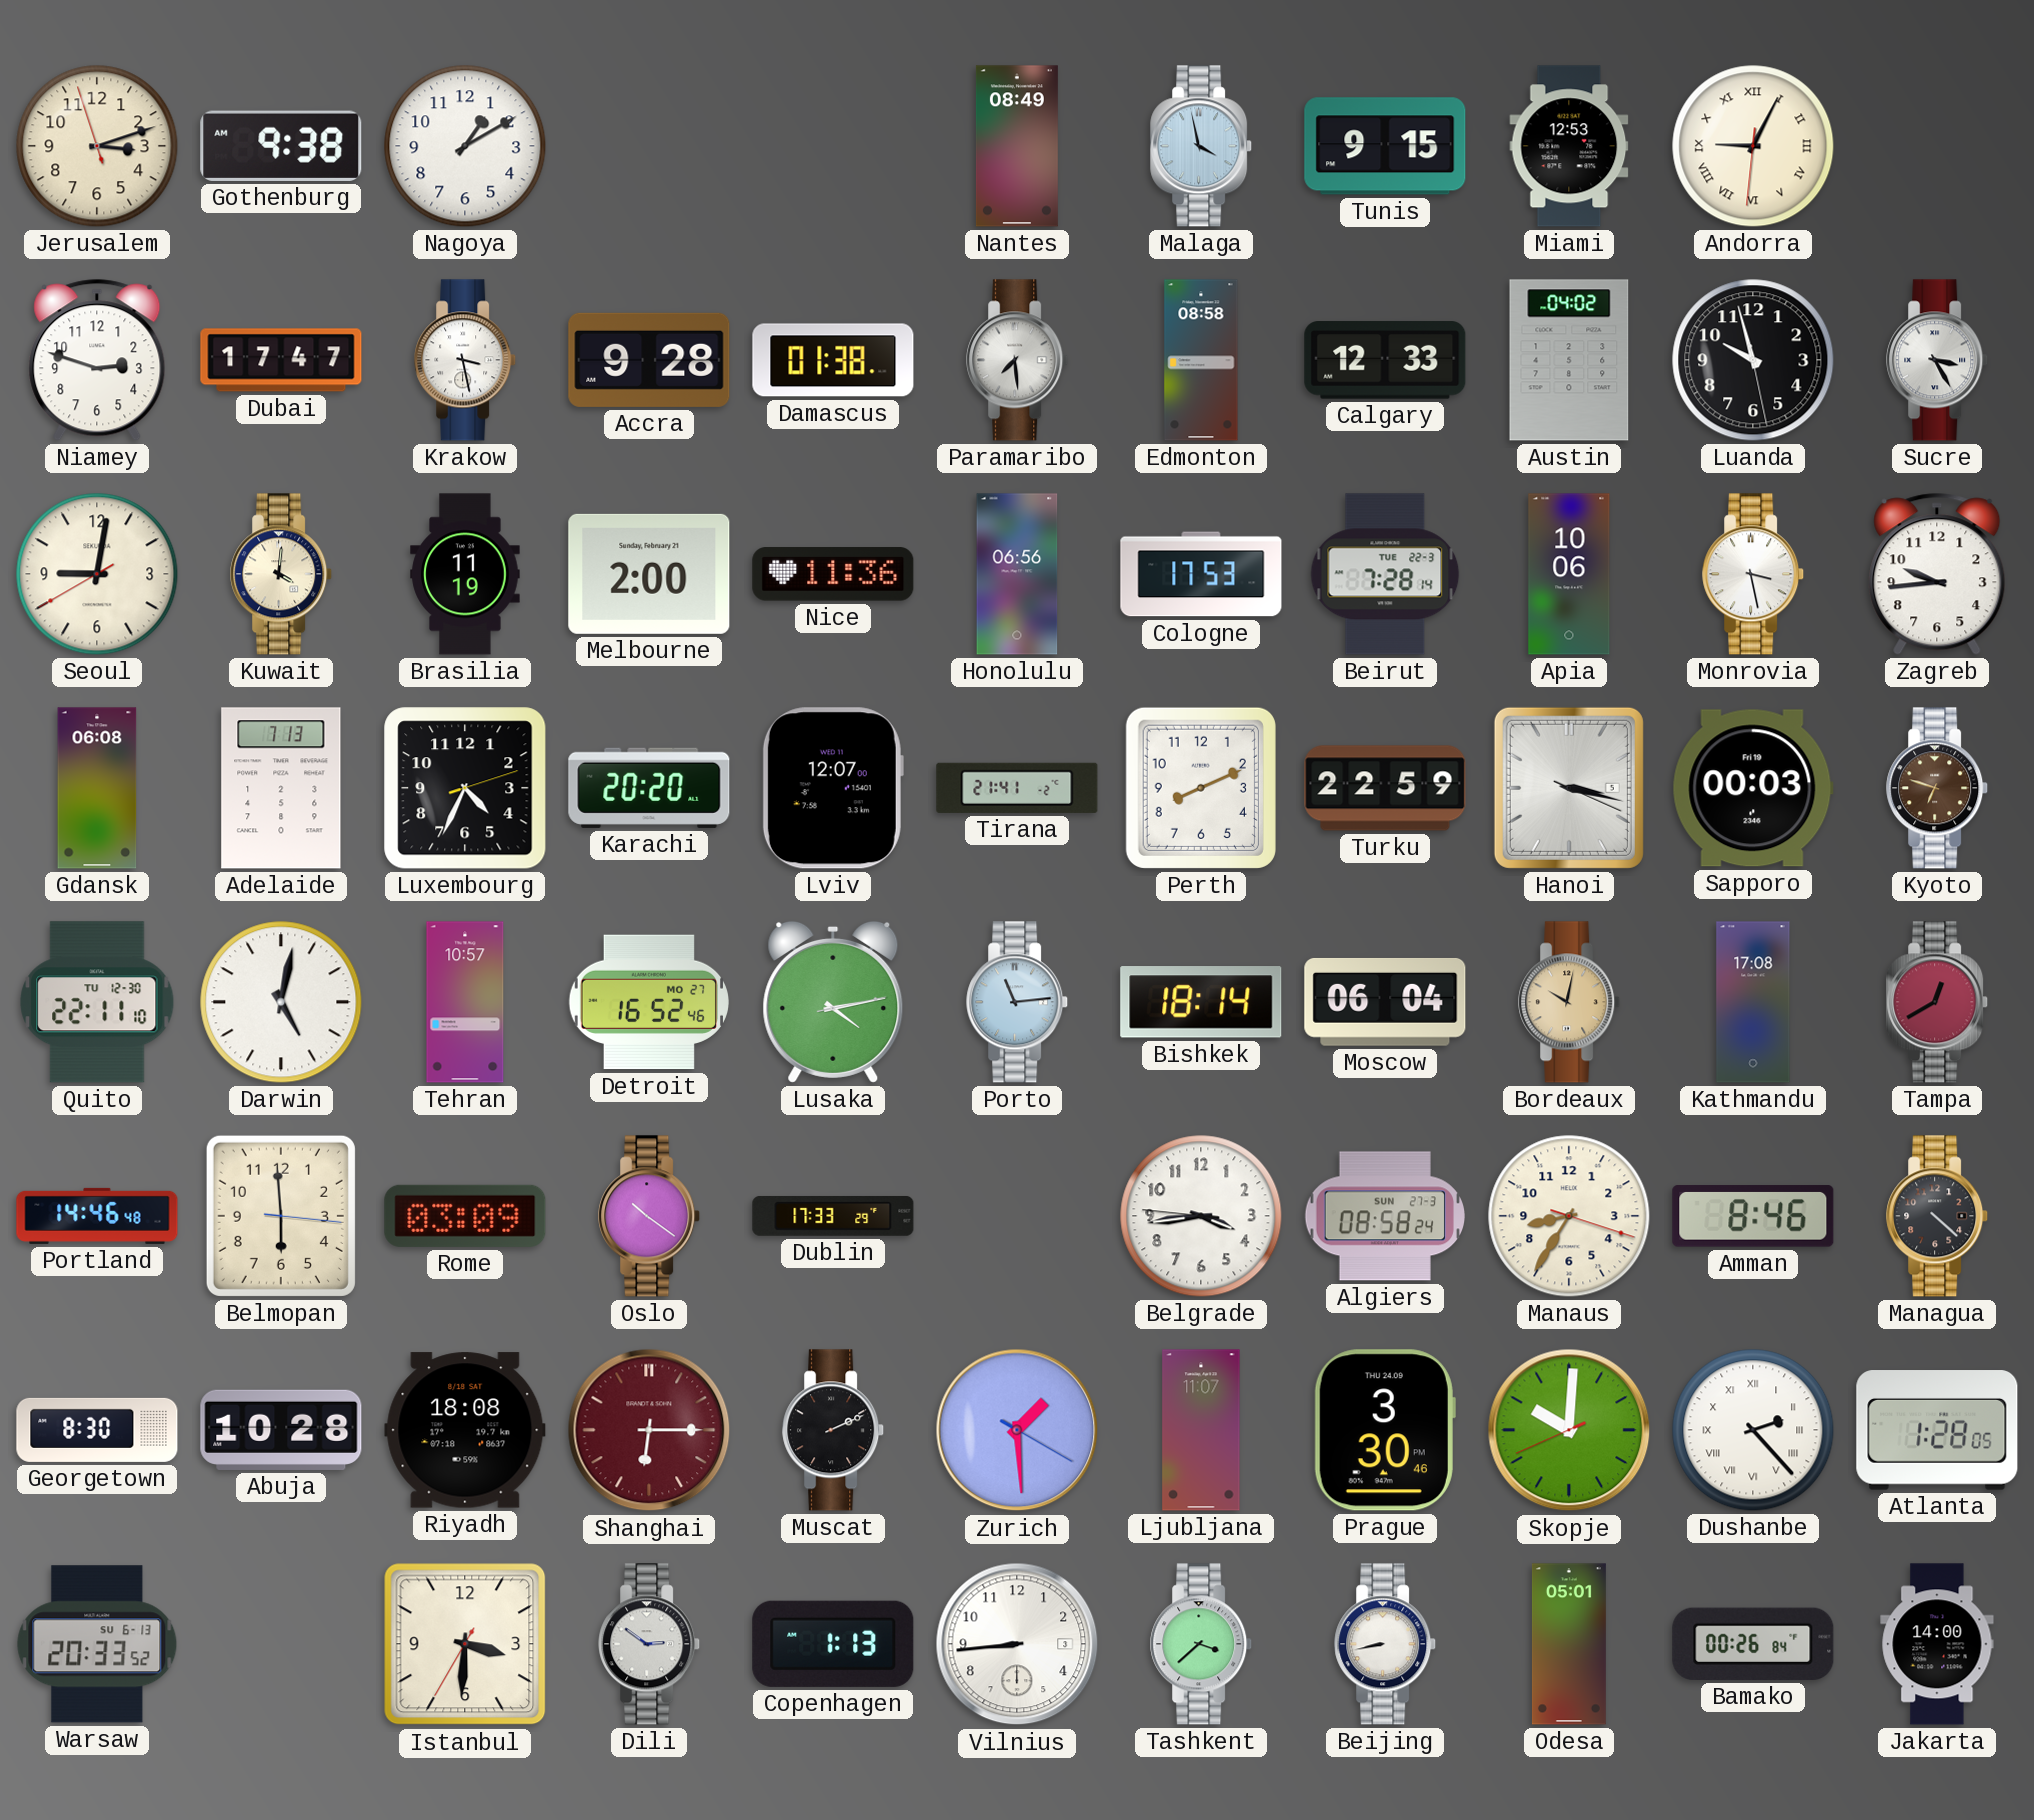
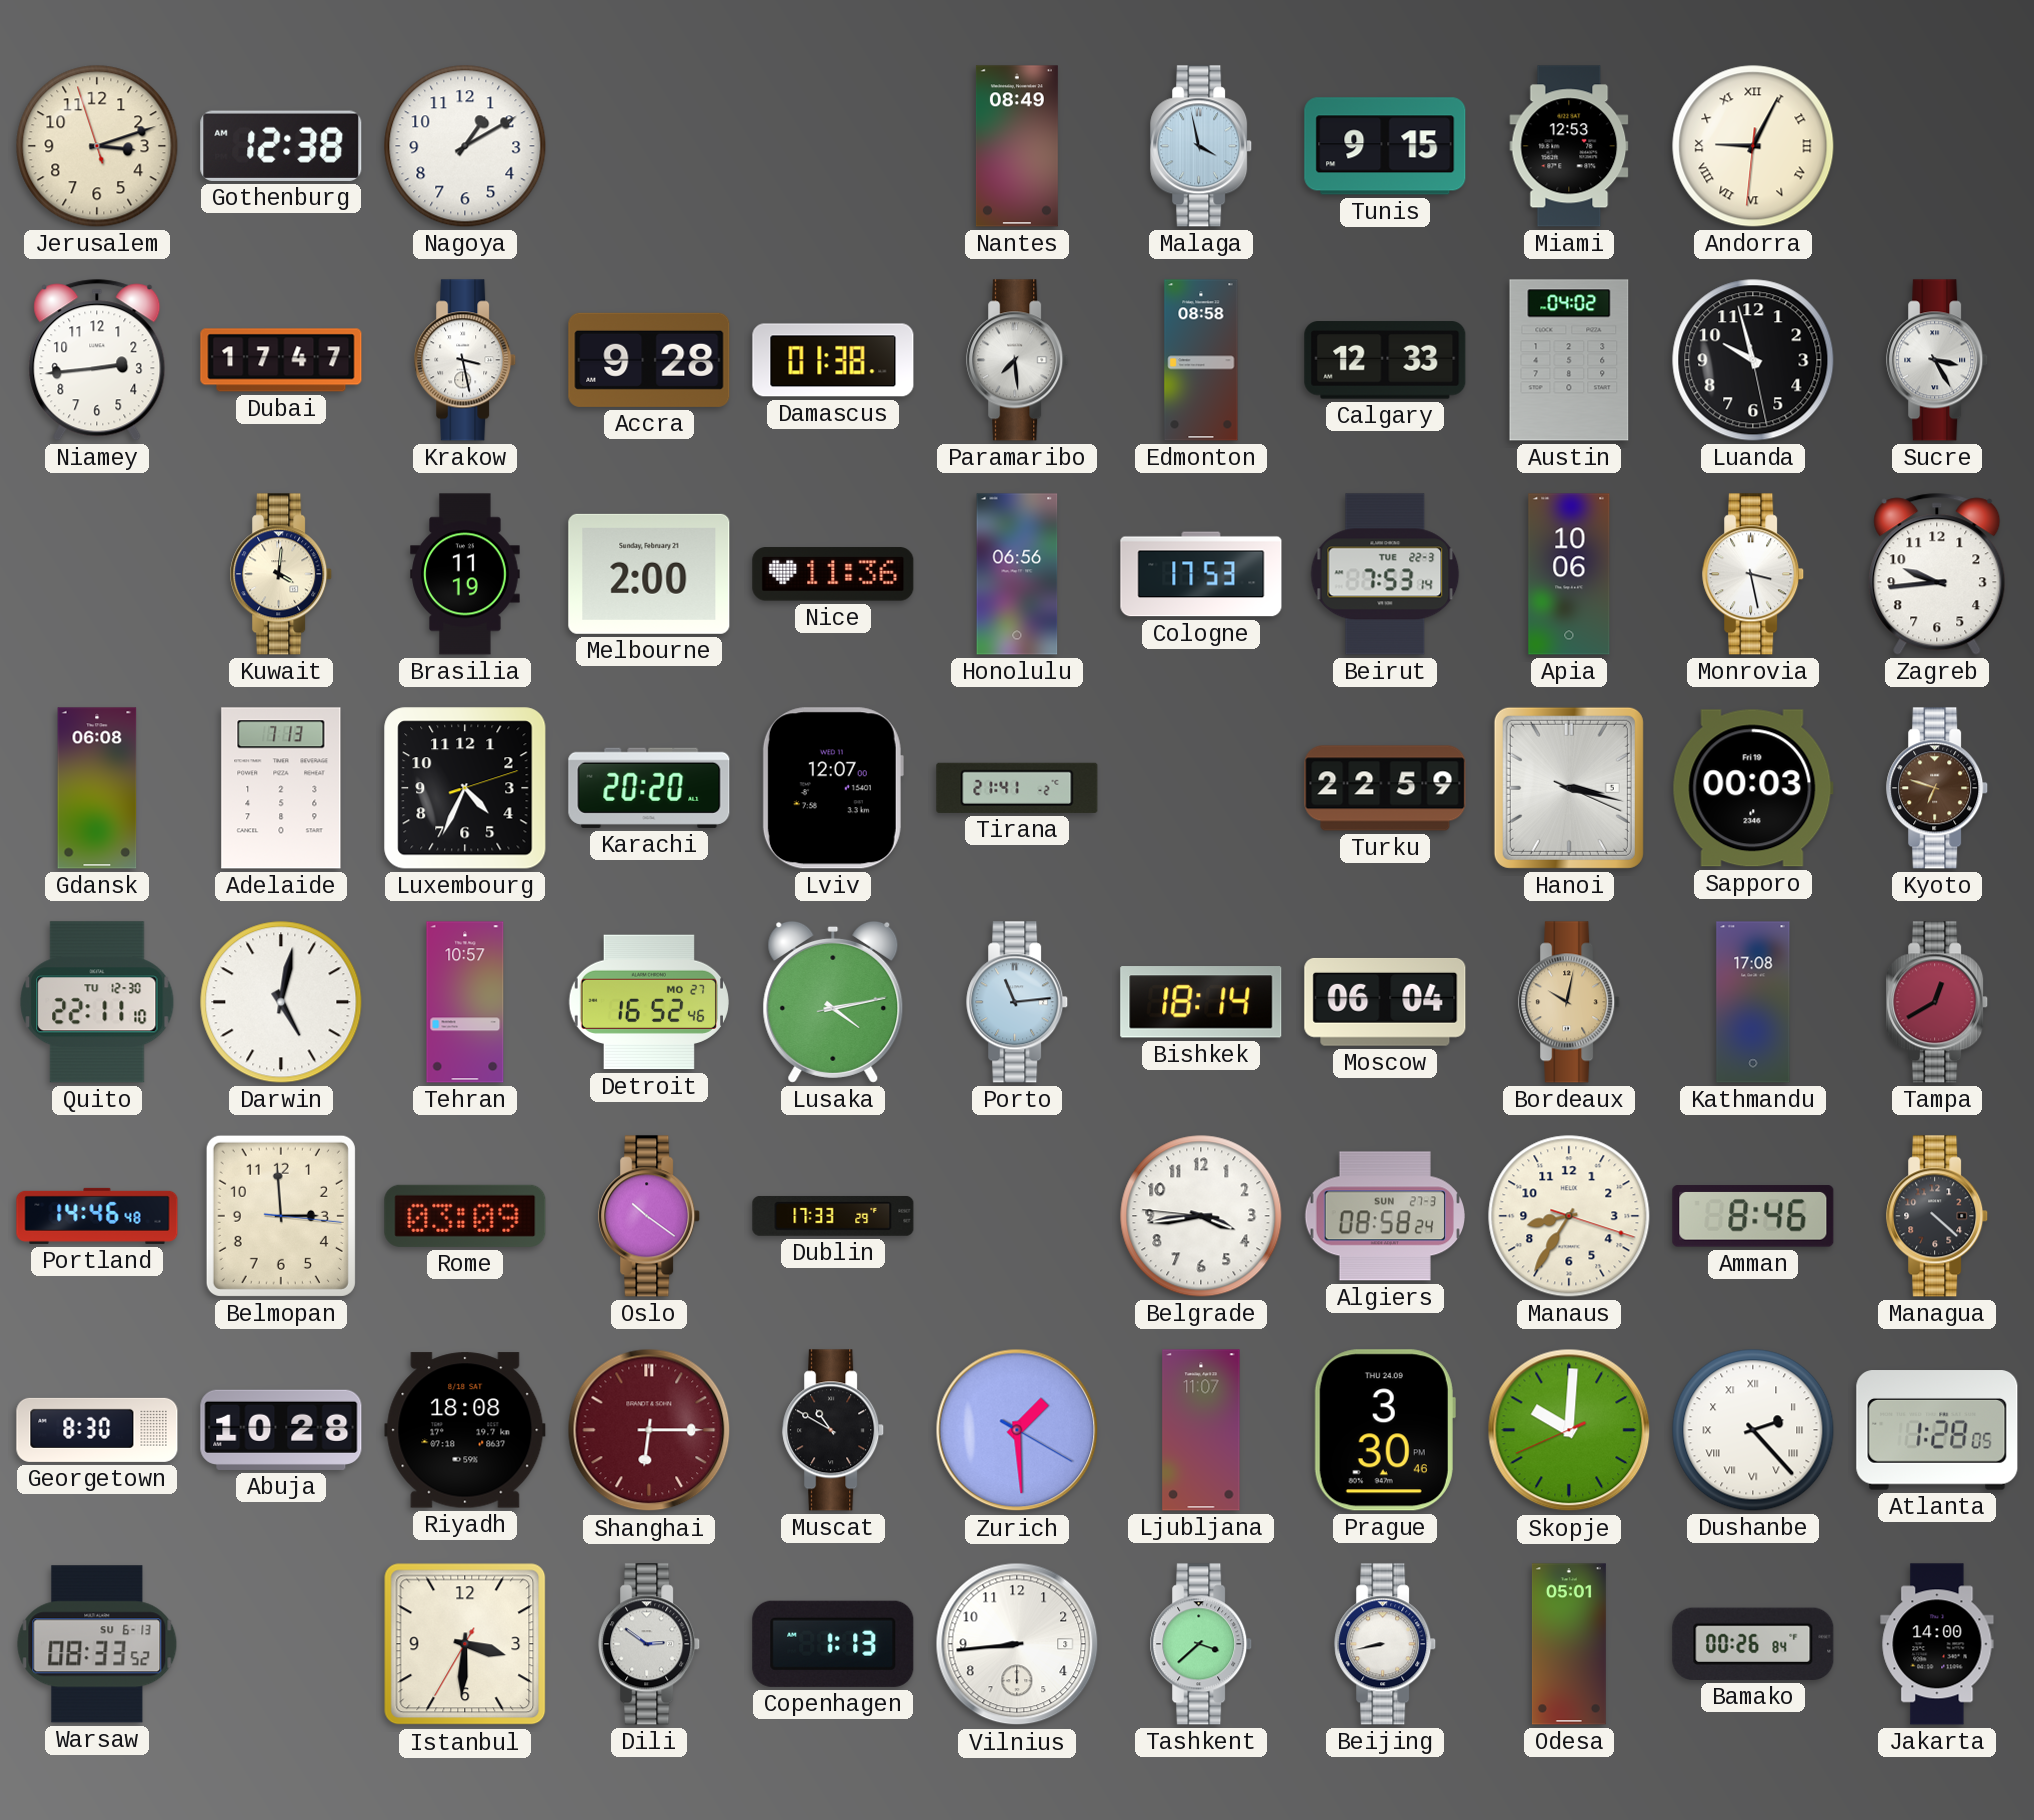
Gothenburg: 9:38 -> 12:38
Niamey: 2:48 -> 2:44
Seoul: 9:01 -> none
Beirut: 7:28 -> 7:53
Perth: 8:11 -> none
Belmopan: 5:59 -> 2:59
Muscat: 2:11 -> 10:50
Warsaw: 20:33 -> 08:33
